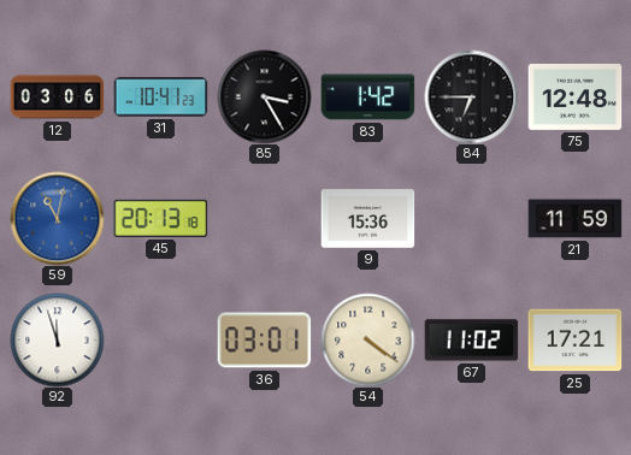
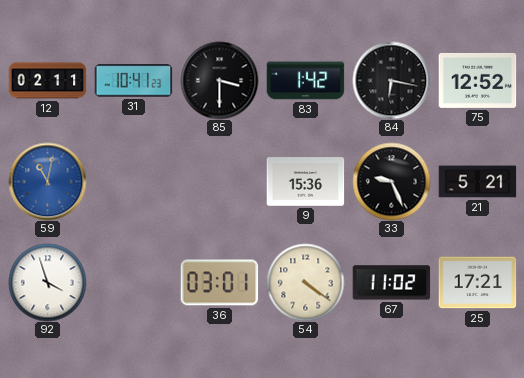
12: 03:06 -> 02:11
85: 3:25 -> 3:30
84: 6:45 -> 6:17
75: 12:48 -> 12:52
45: 20:13 -> none
33: none -> 9:26
21: 11:59 -> 5:21
92: 11:57 -> 3:57
